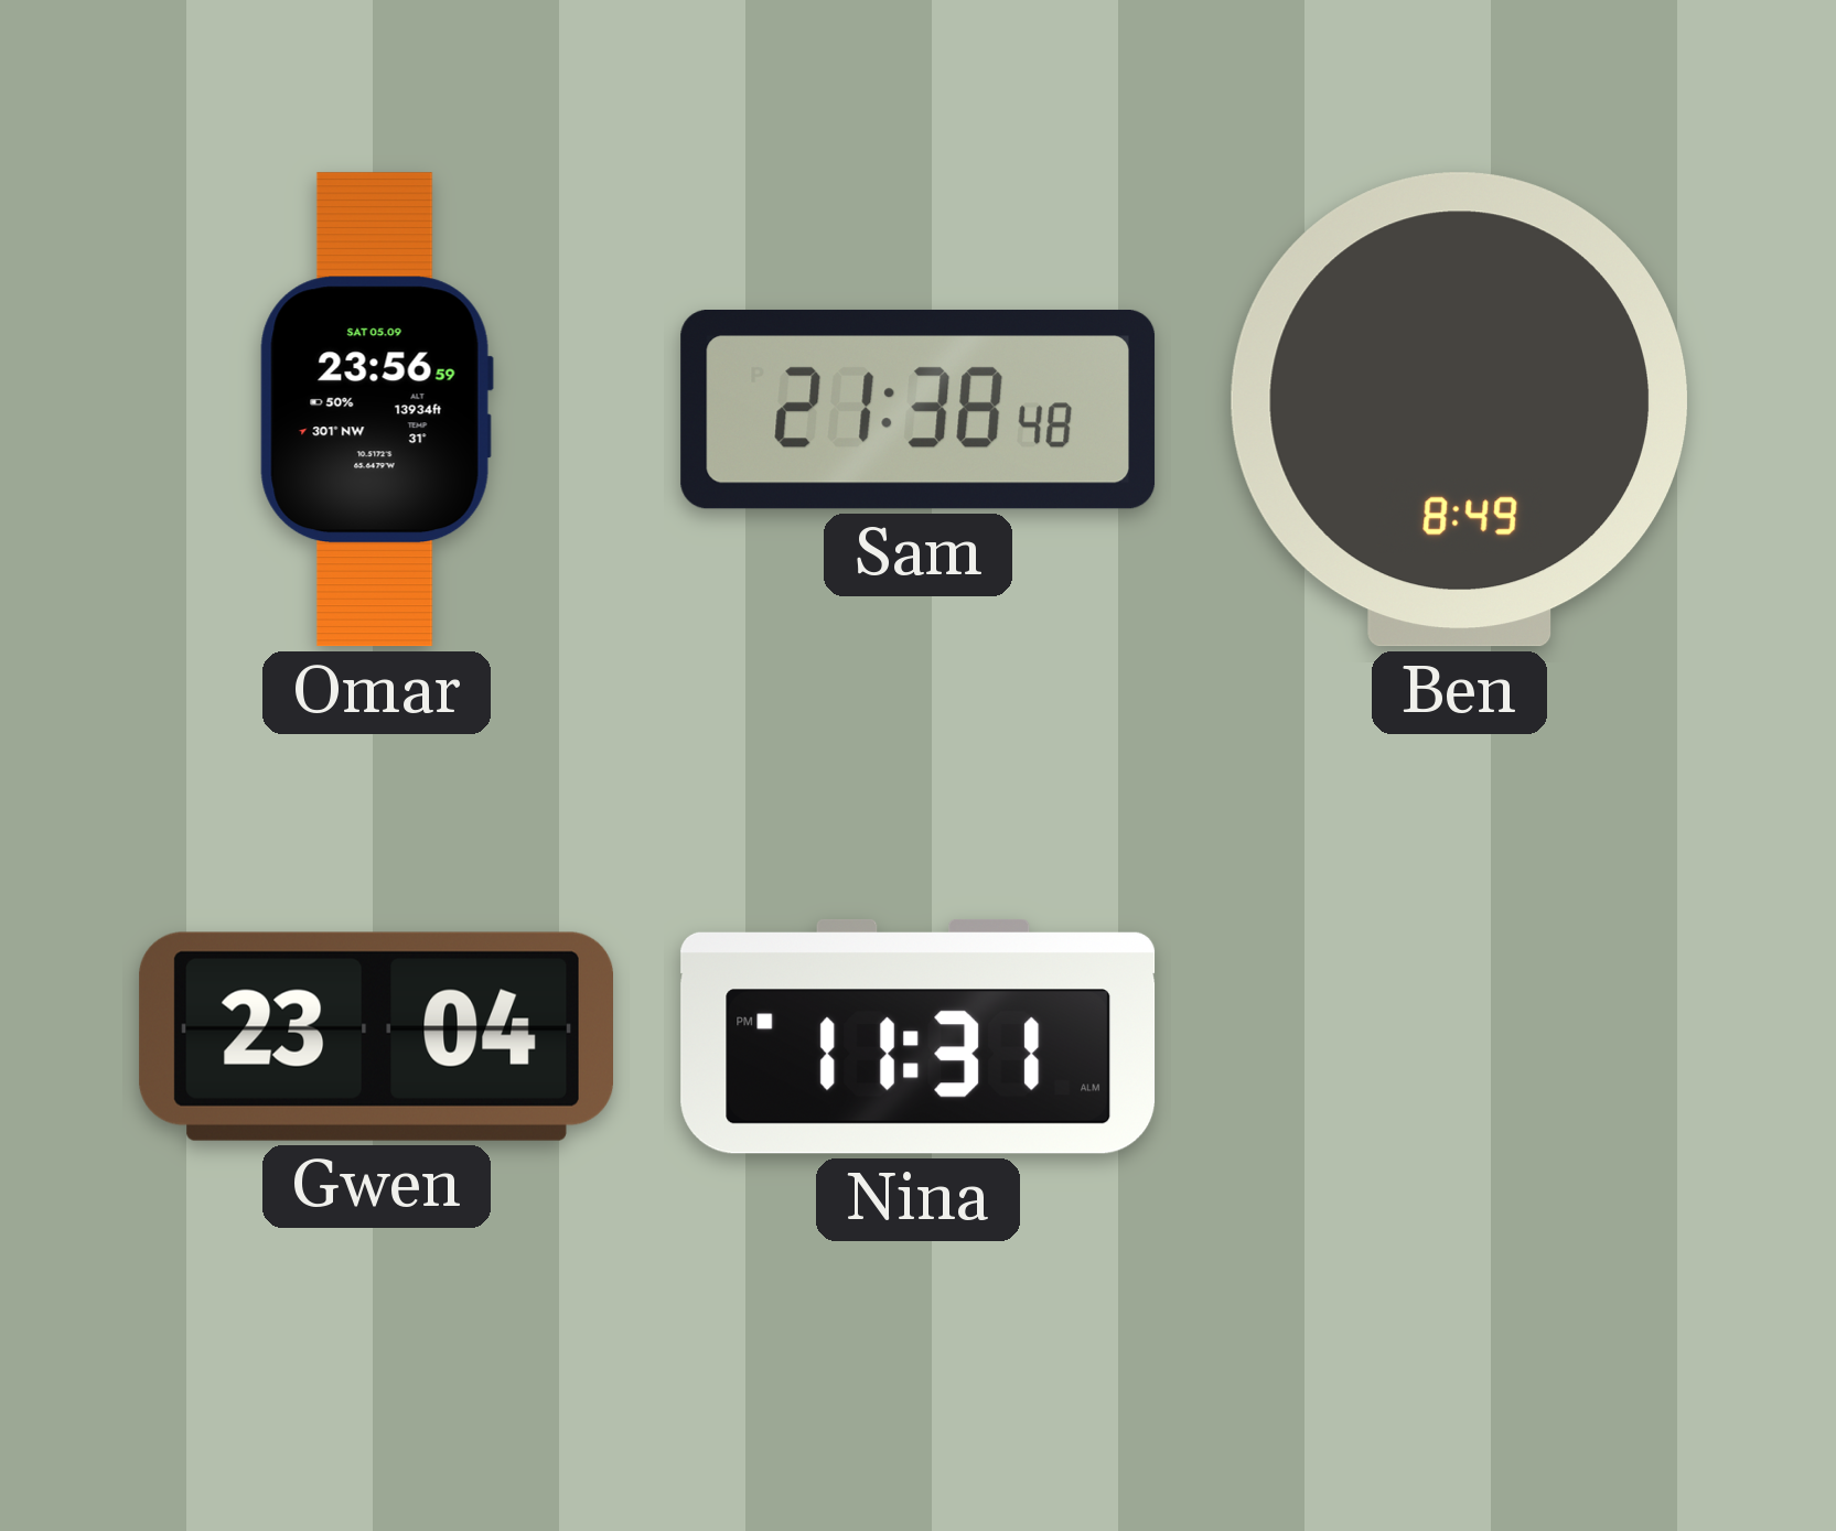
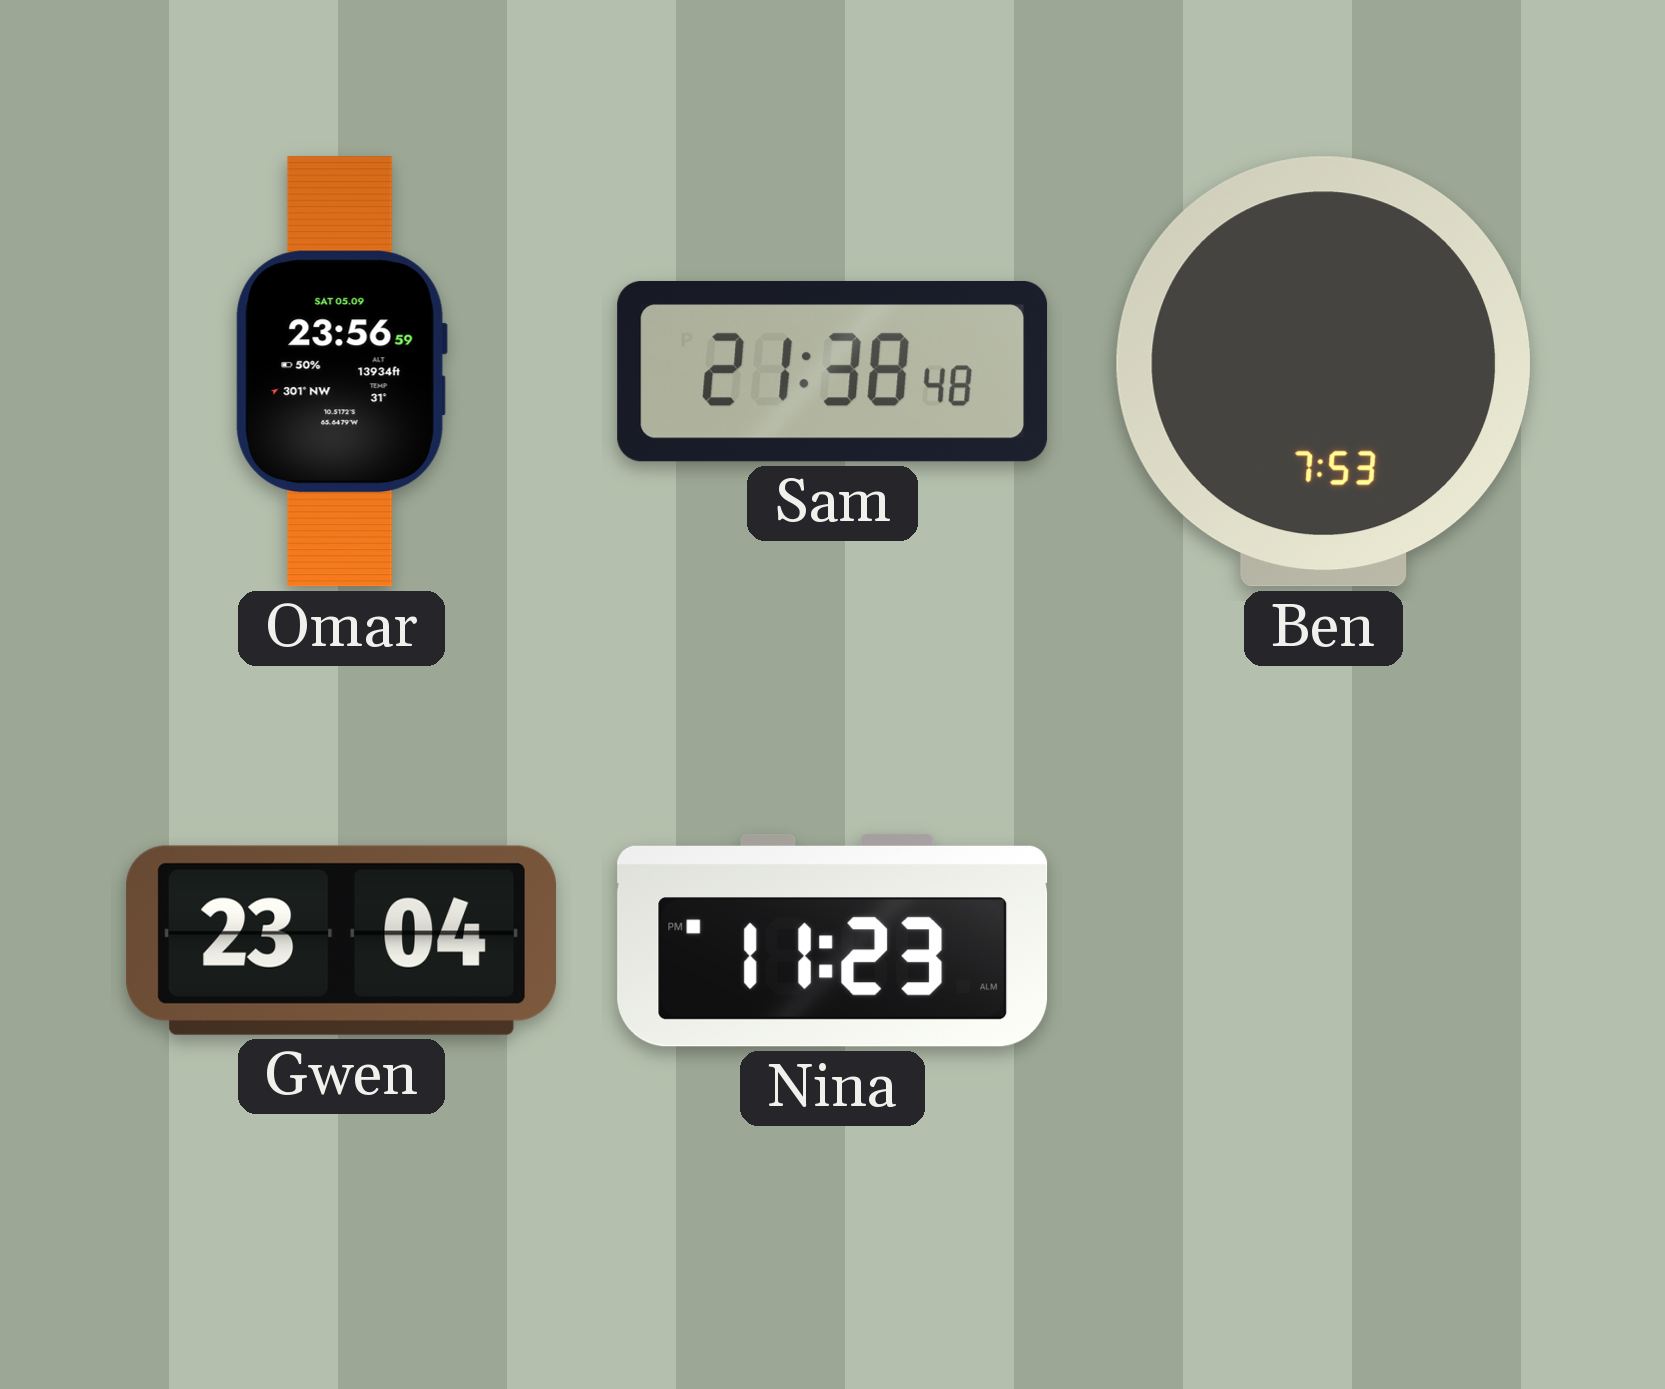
Ben: 8:49 -> 7:53
Nina: 11:31 -> 11:23
